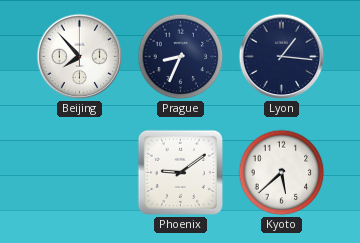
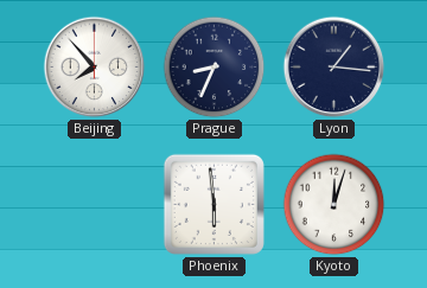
Phoenix: 9:09 -> 5:59
Kyoto: 5:38 -> 12:03
